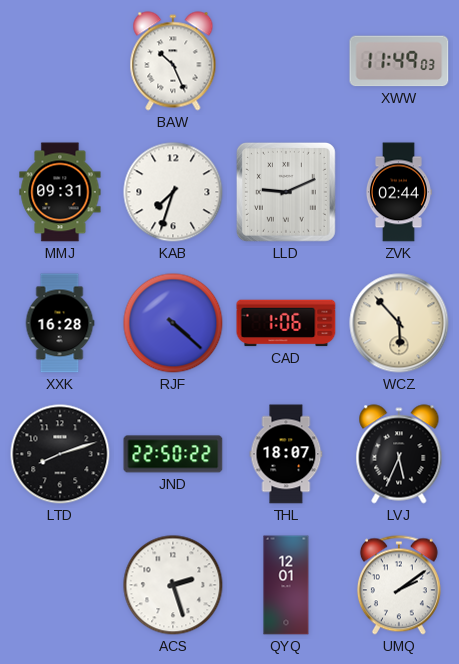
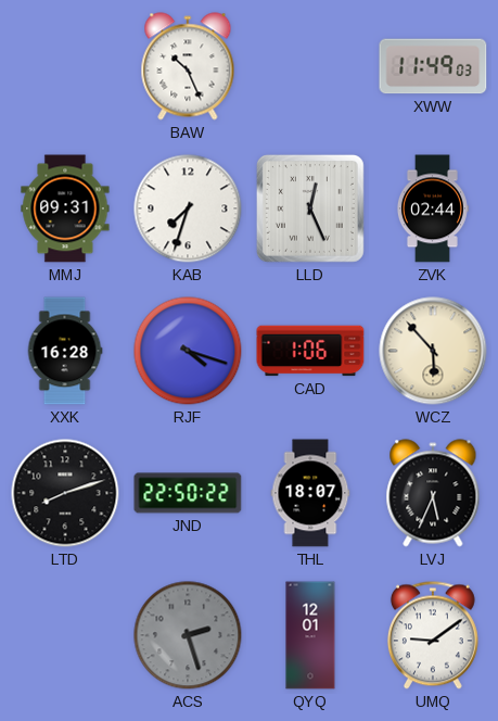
LLD: 9:11 -> 12:26
RJF: 4:22 -> 4:18
ACS dial: white -> grey
UMQ: 2:09 -> 9:09
